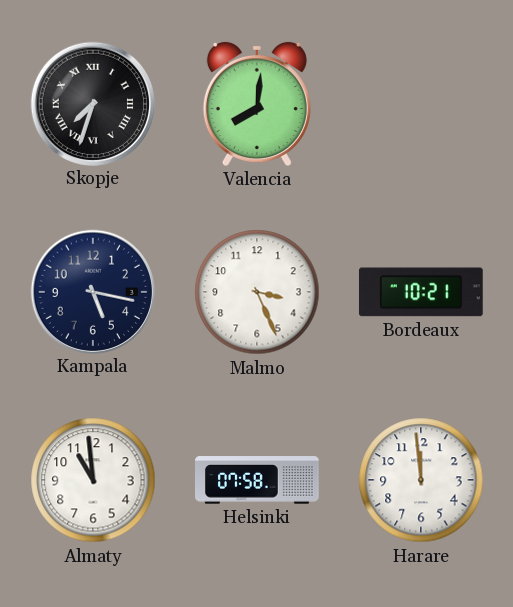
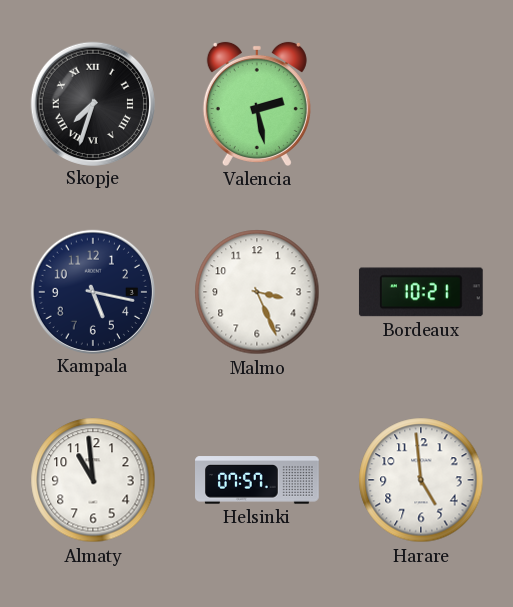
Valencia: 8:01 -> 2:28
Helsinki: 07:58 -> 07:57
Harare: 11:59 -> 4:59
